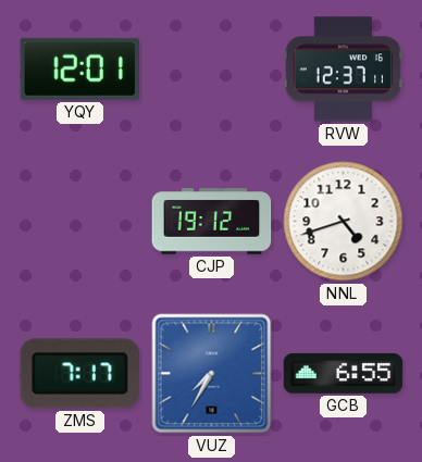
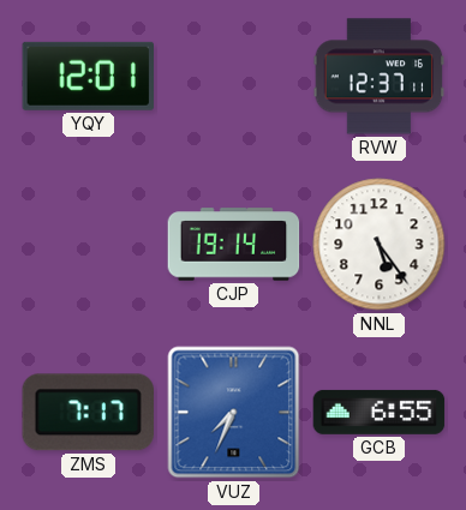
CJP: 19:12 -> 19:14
NNL: 4:42 -> 5:24
VUZ: 7:35 -> 7:34
